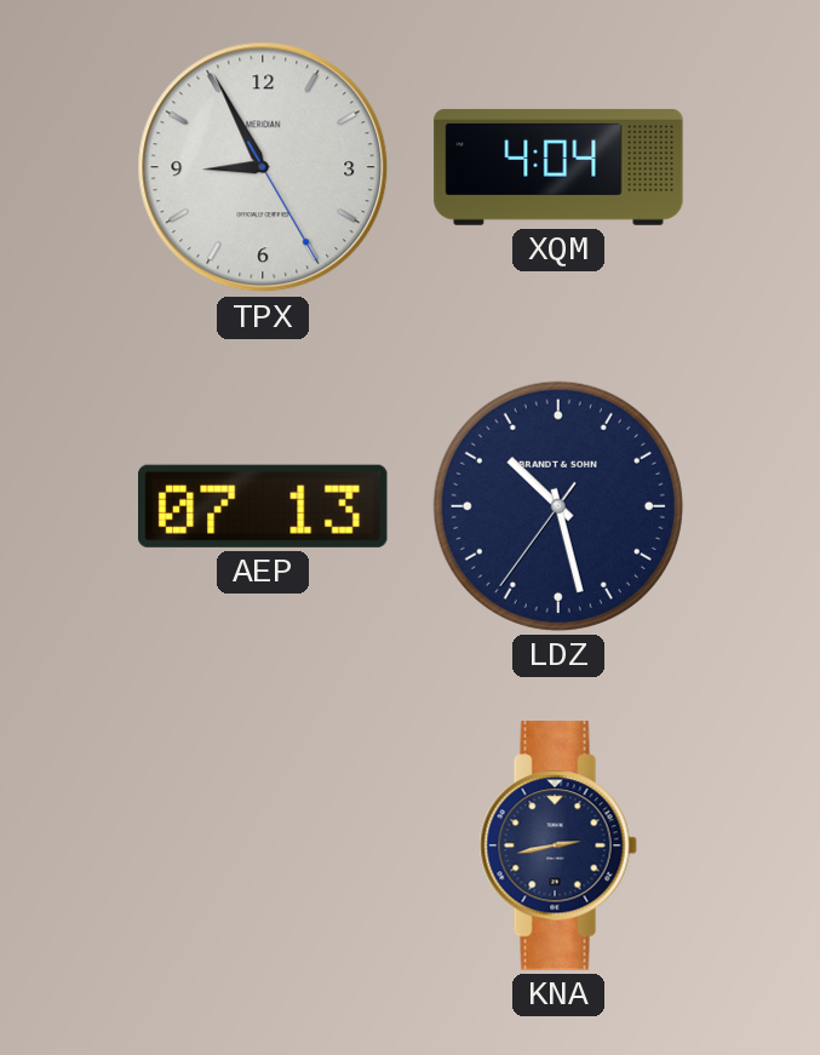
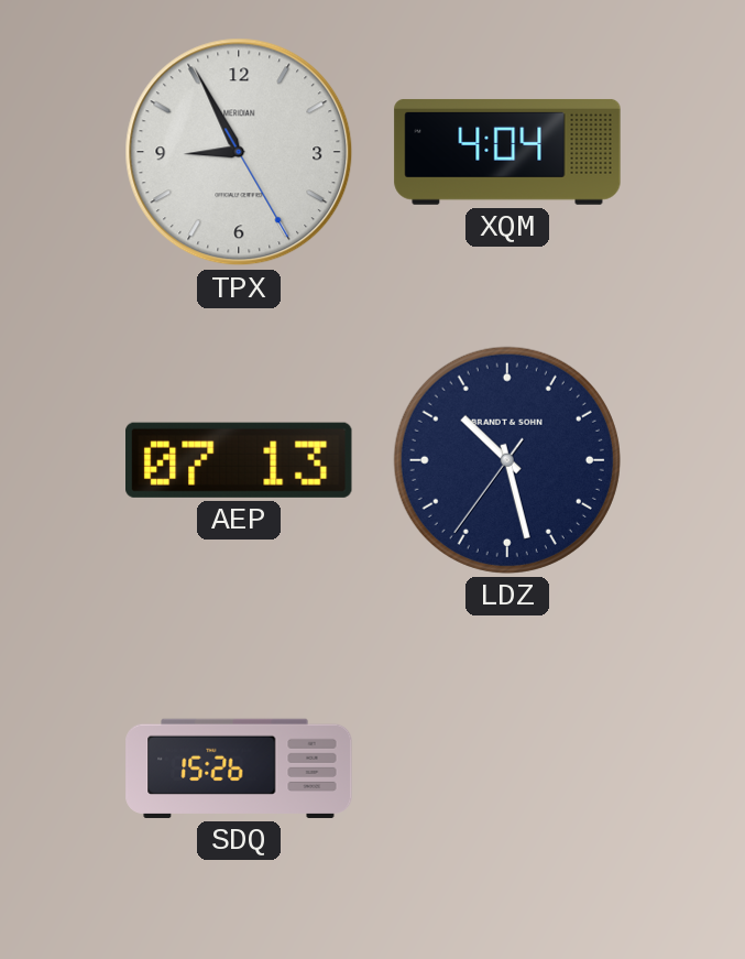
SDQ: none -> 15:26
KNA: 2:43 -> none
